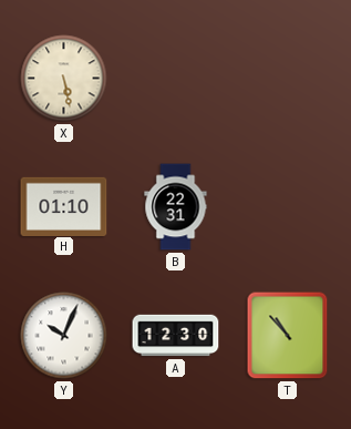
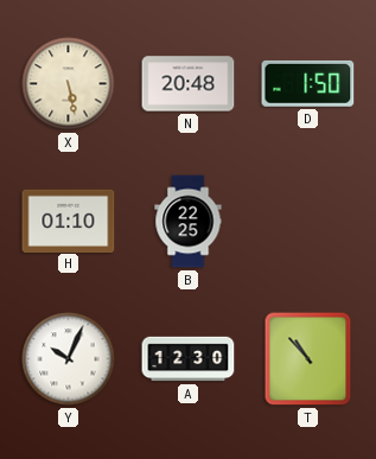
N: none -> 20:48
D: none -> 1:50
B: 22:31 -> 22:25
